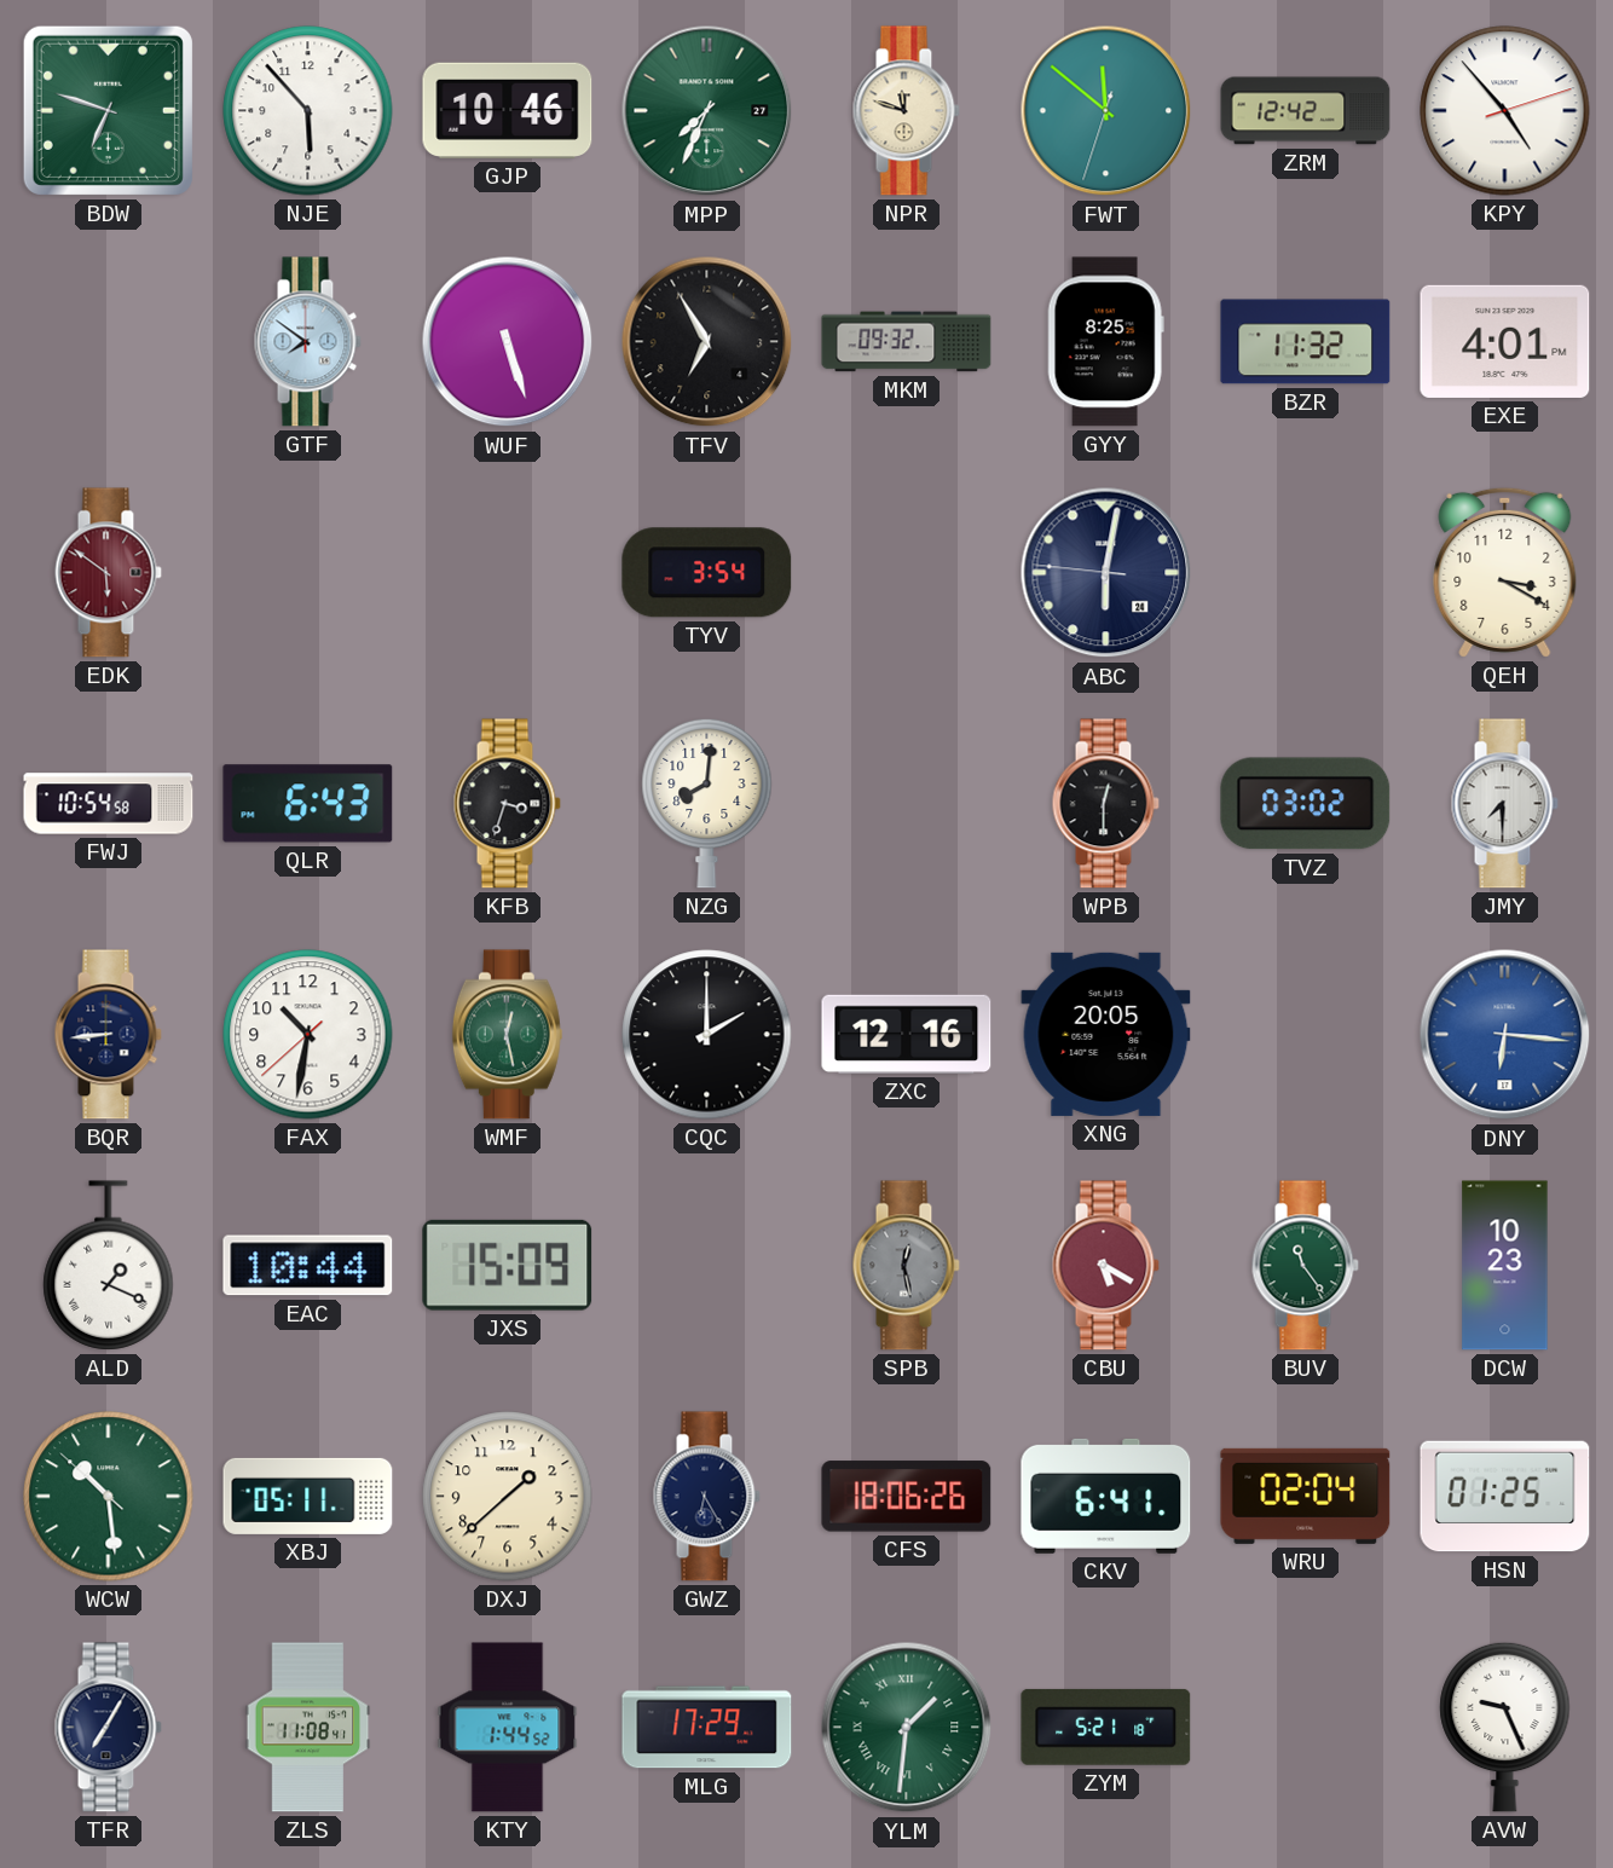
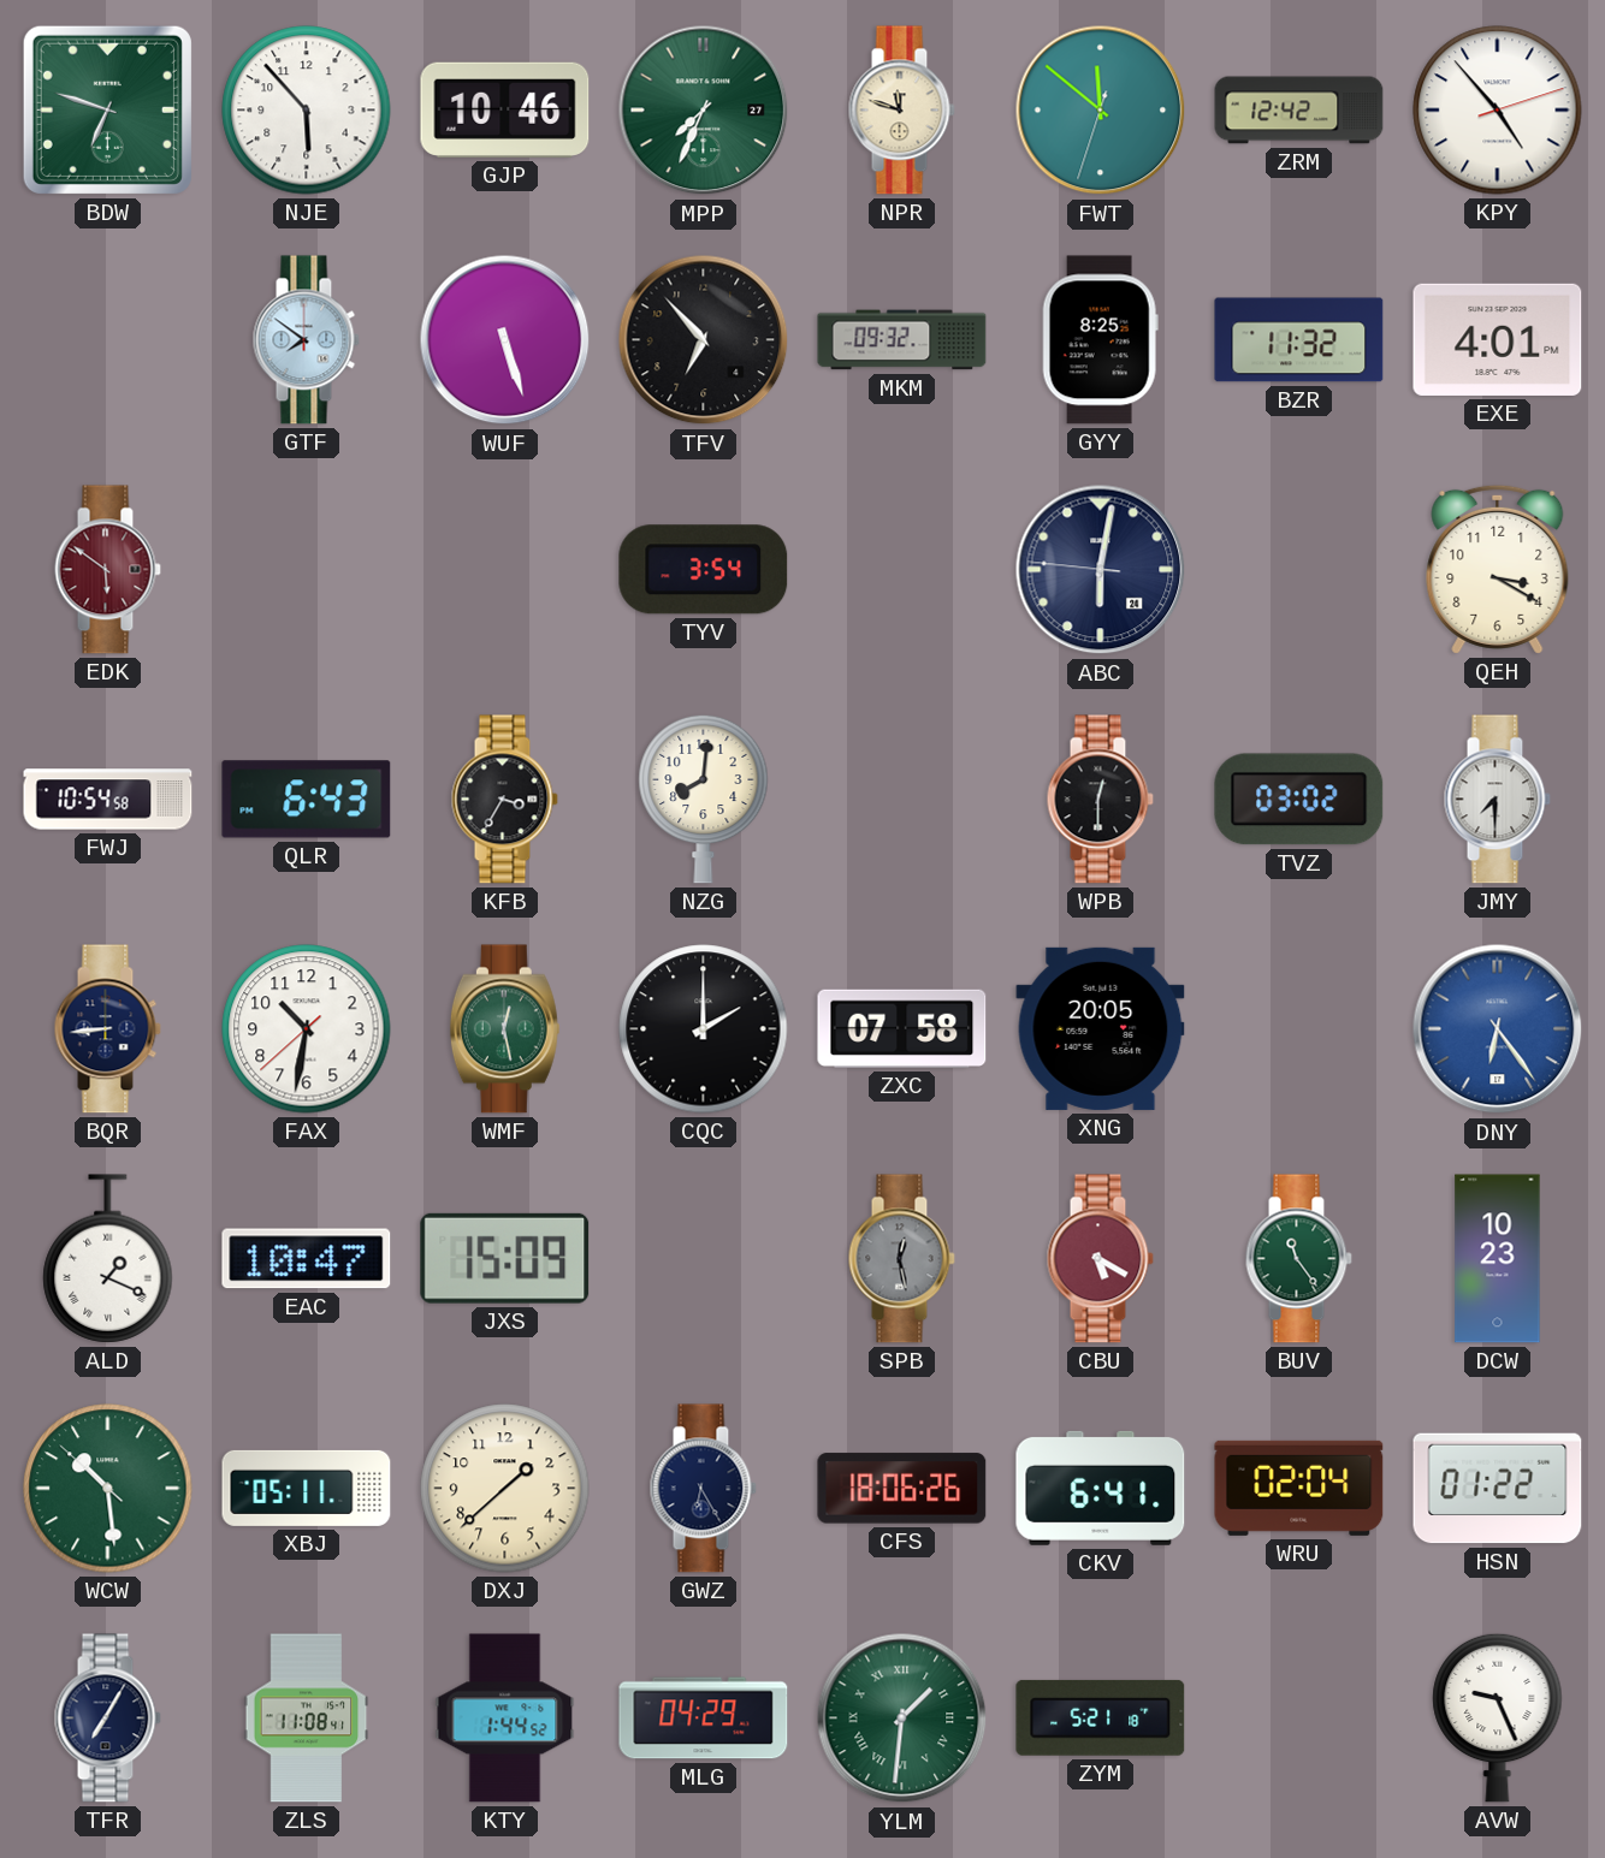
TFV: 6:55 -> 6:53
KFB: 3:33 -> 3:35
ZXC: 12:16 -> 07:58
DNY: 6:16 -> 6:24
EAC: 10:44 -> 10:47
HSN: 01:25 -> 01:22
MLG: 17:29 -> 04:29
